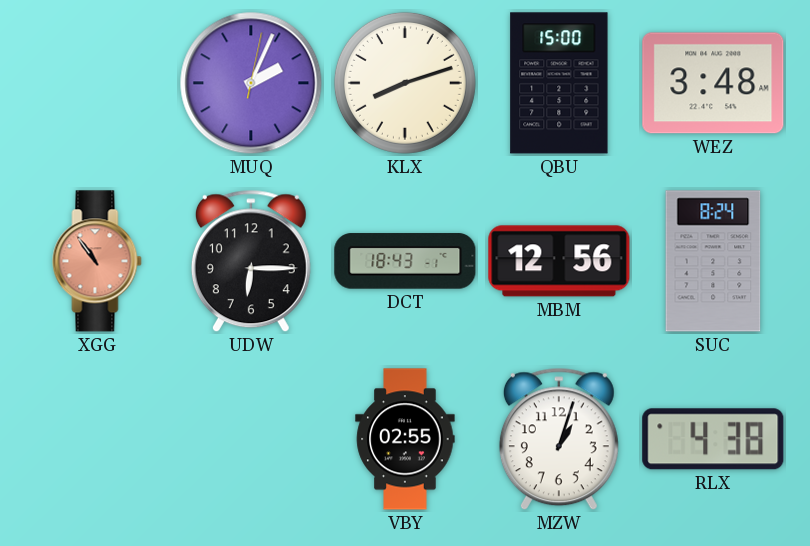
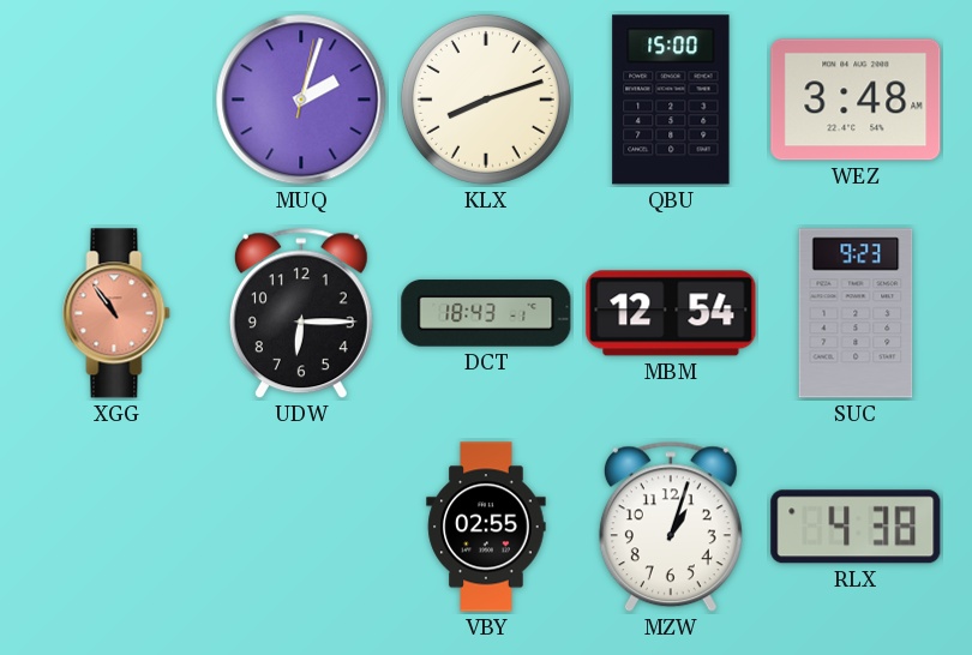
MUQ: 2:04 -> 2:03
MBM: 12:56 -> 12:54
SUC: 8:24 -> 9:23
